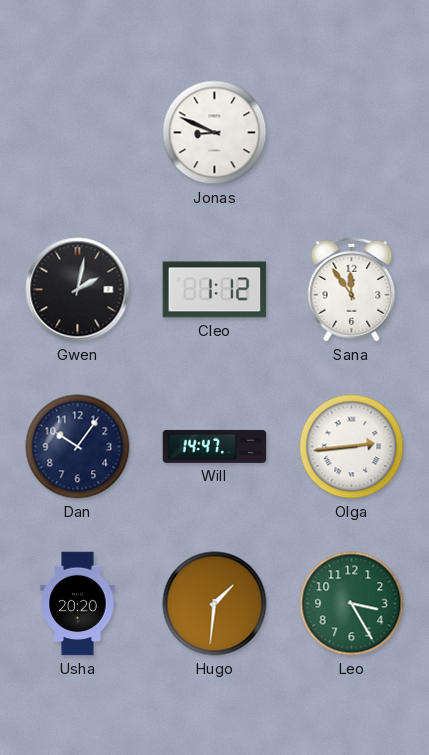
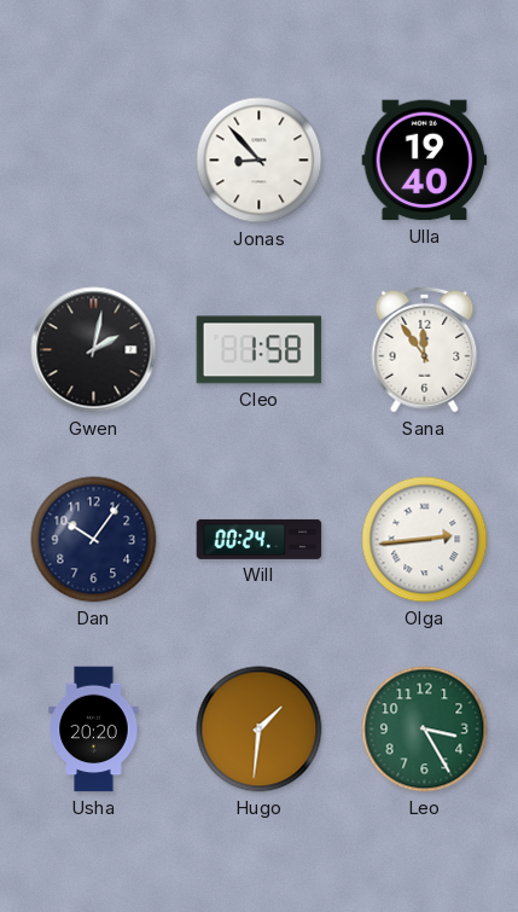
Jonas: 8:49 -> 8:53
Ulla: none -> 19:40
Cleo: 1:12 -> 1:58
Will: 14:47 -> 00:24
